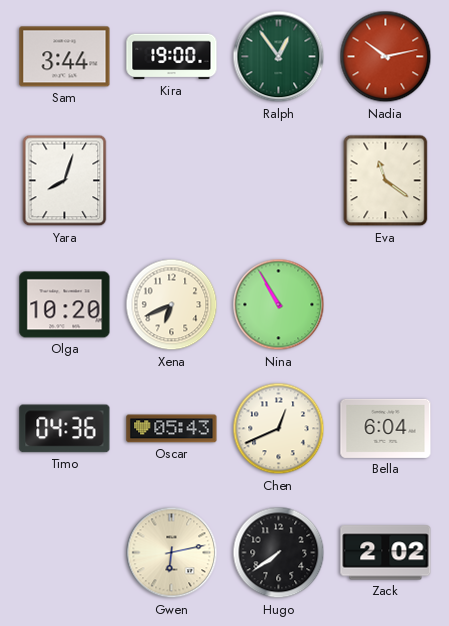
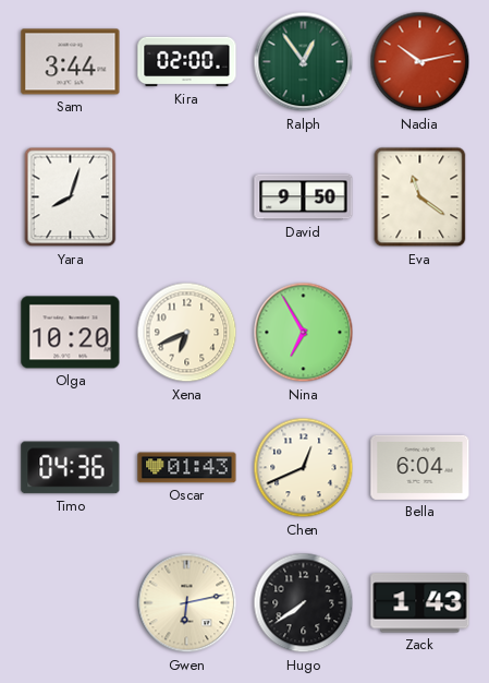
Kira: 19:00 -> 02:00
David: none -> 9:50
Nina: 10:55 -> 6:55
Oscar: 05:43 -> 01:43
Zack: 2:02 -> 1:43
